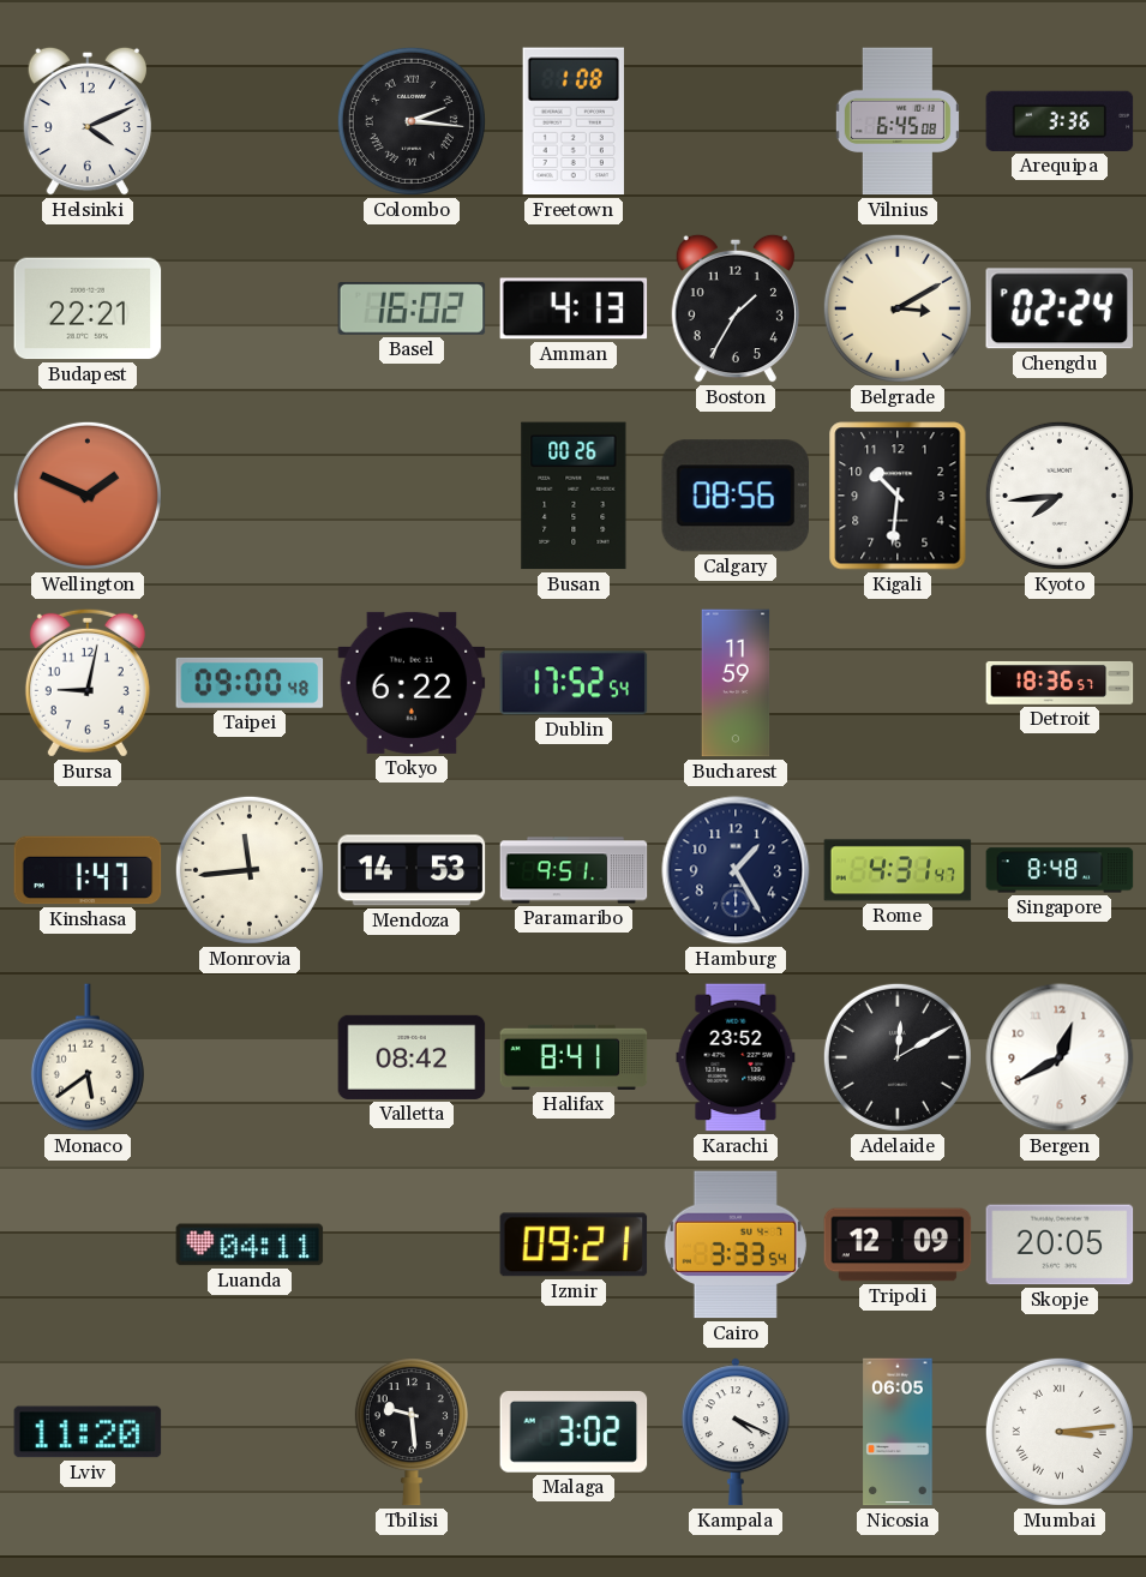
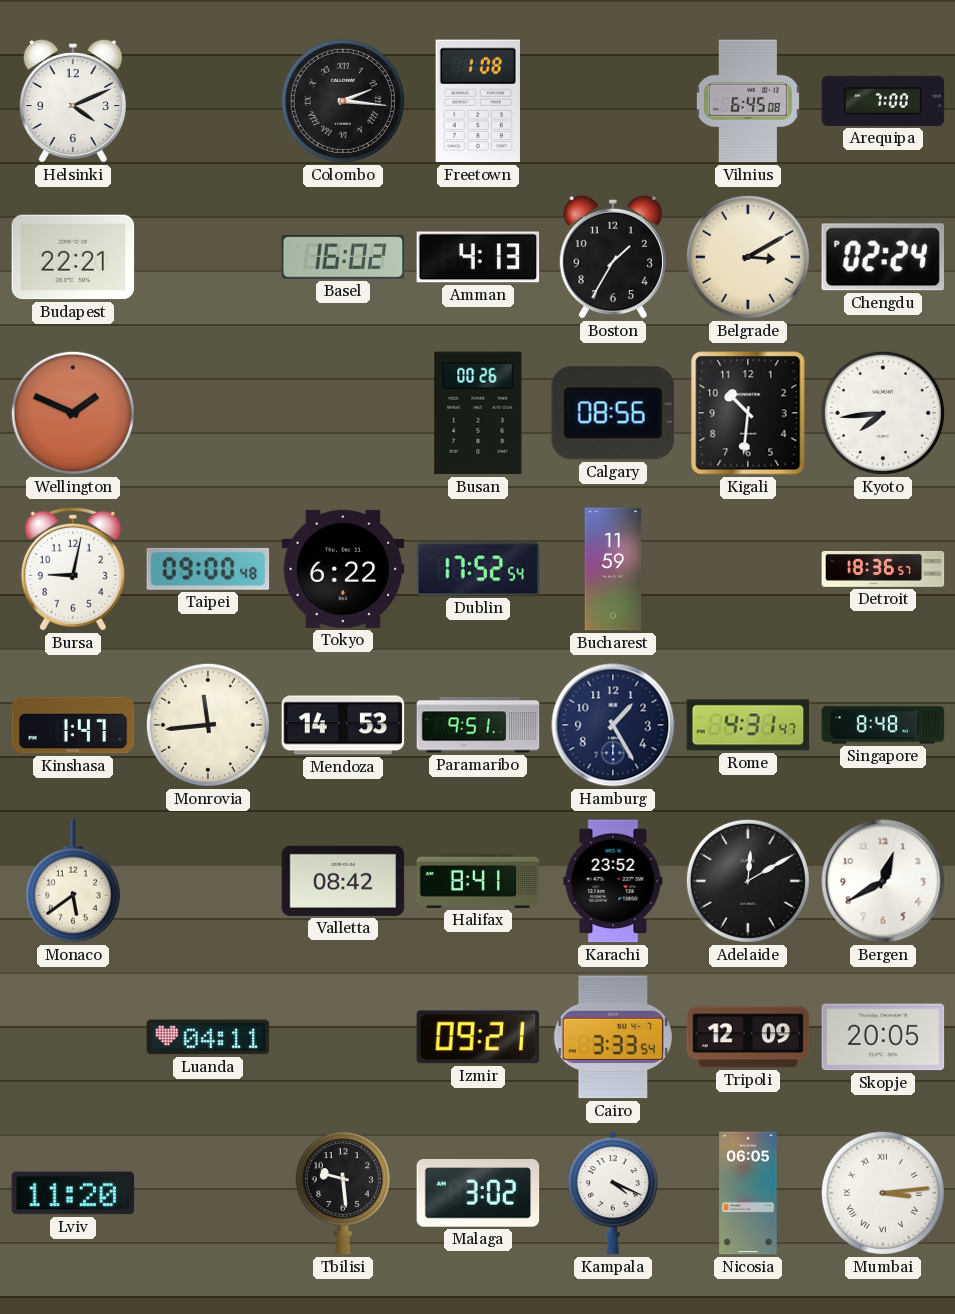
Arequipa: 3:36 -> 7:00
